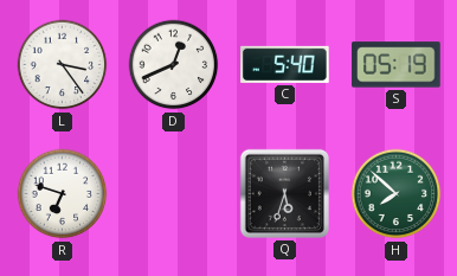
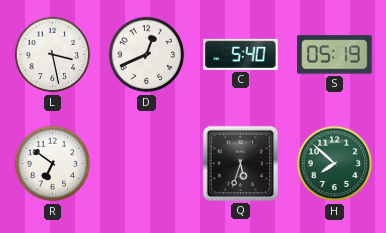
L: 3:24 -> 3:28
R: 6:48 -> 6:51
